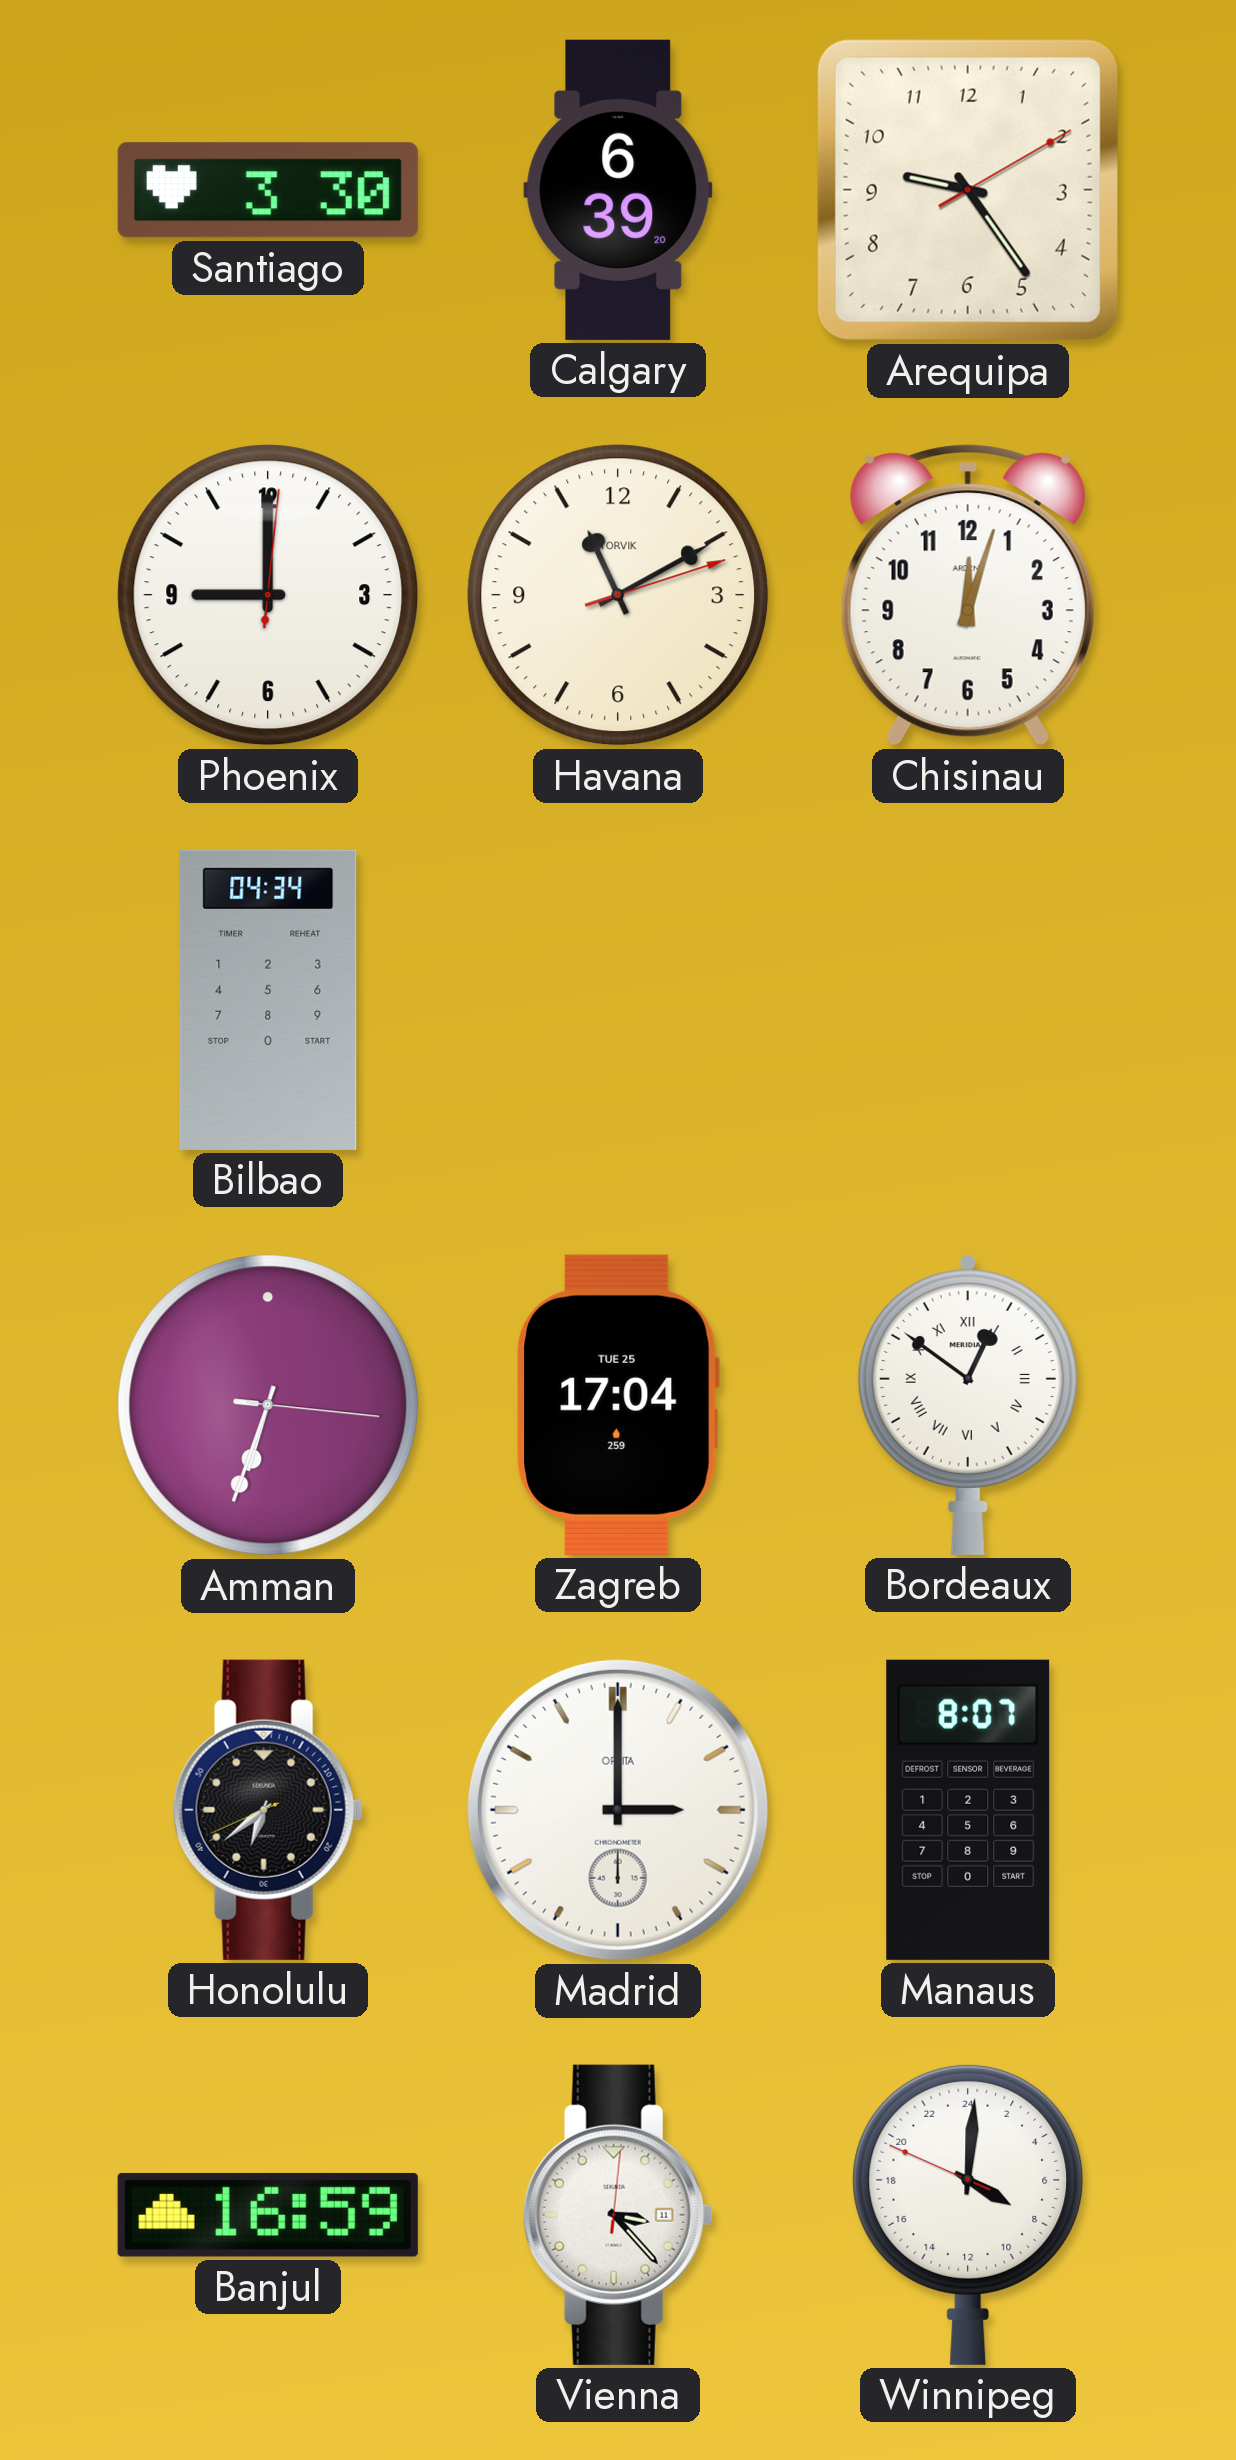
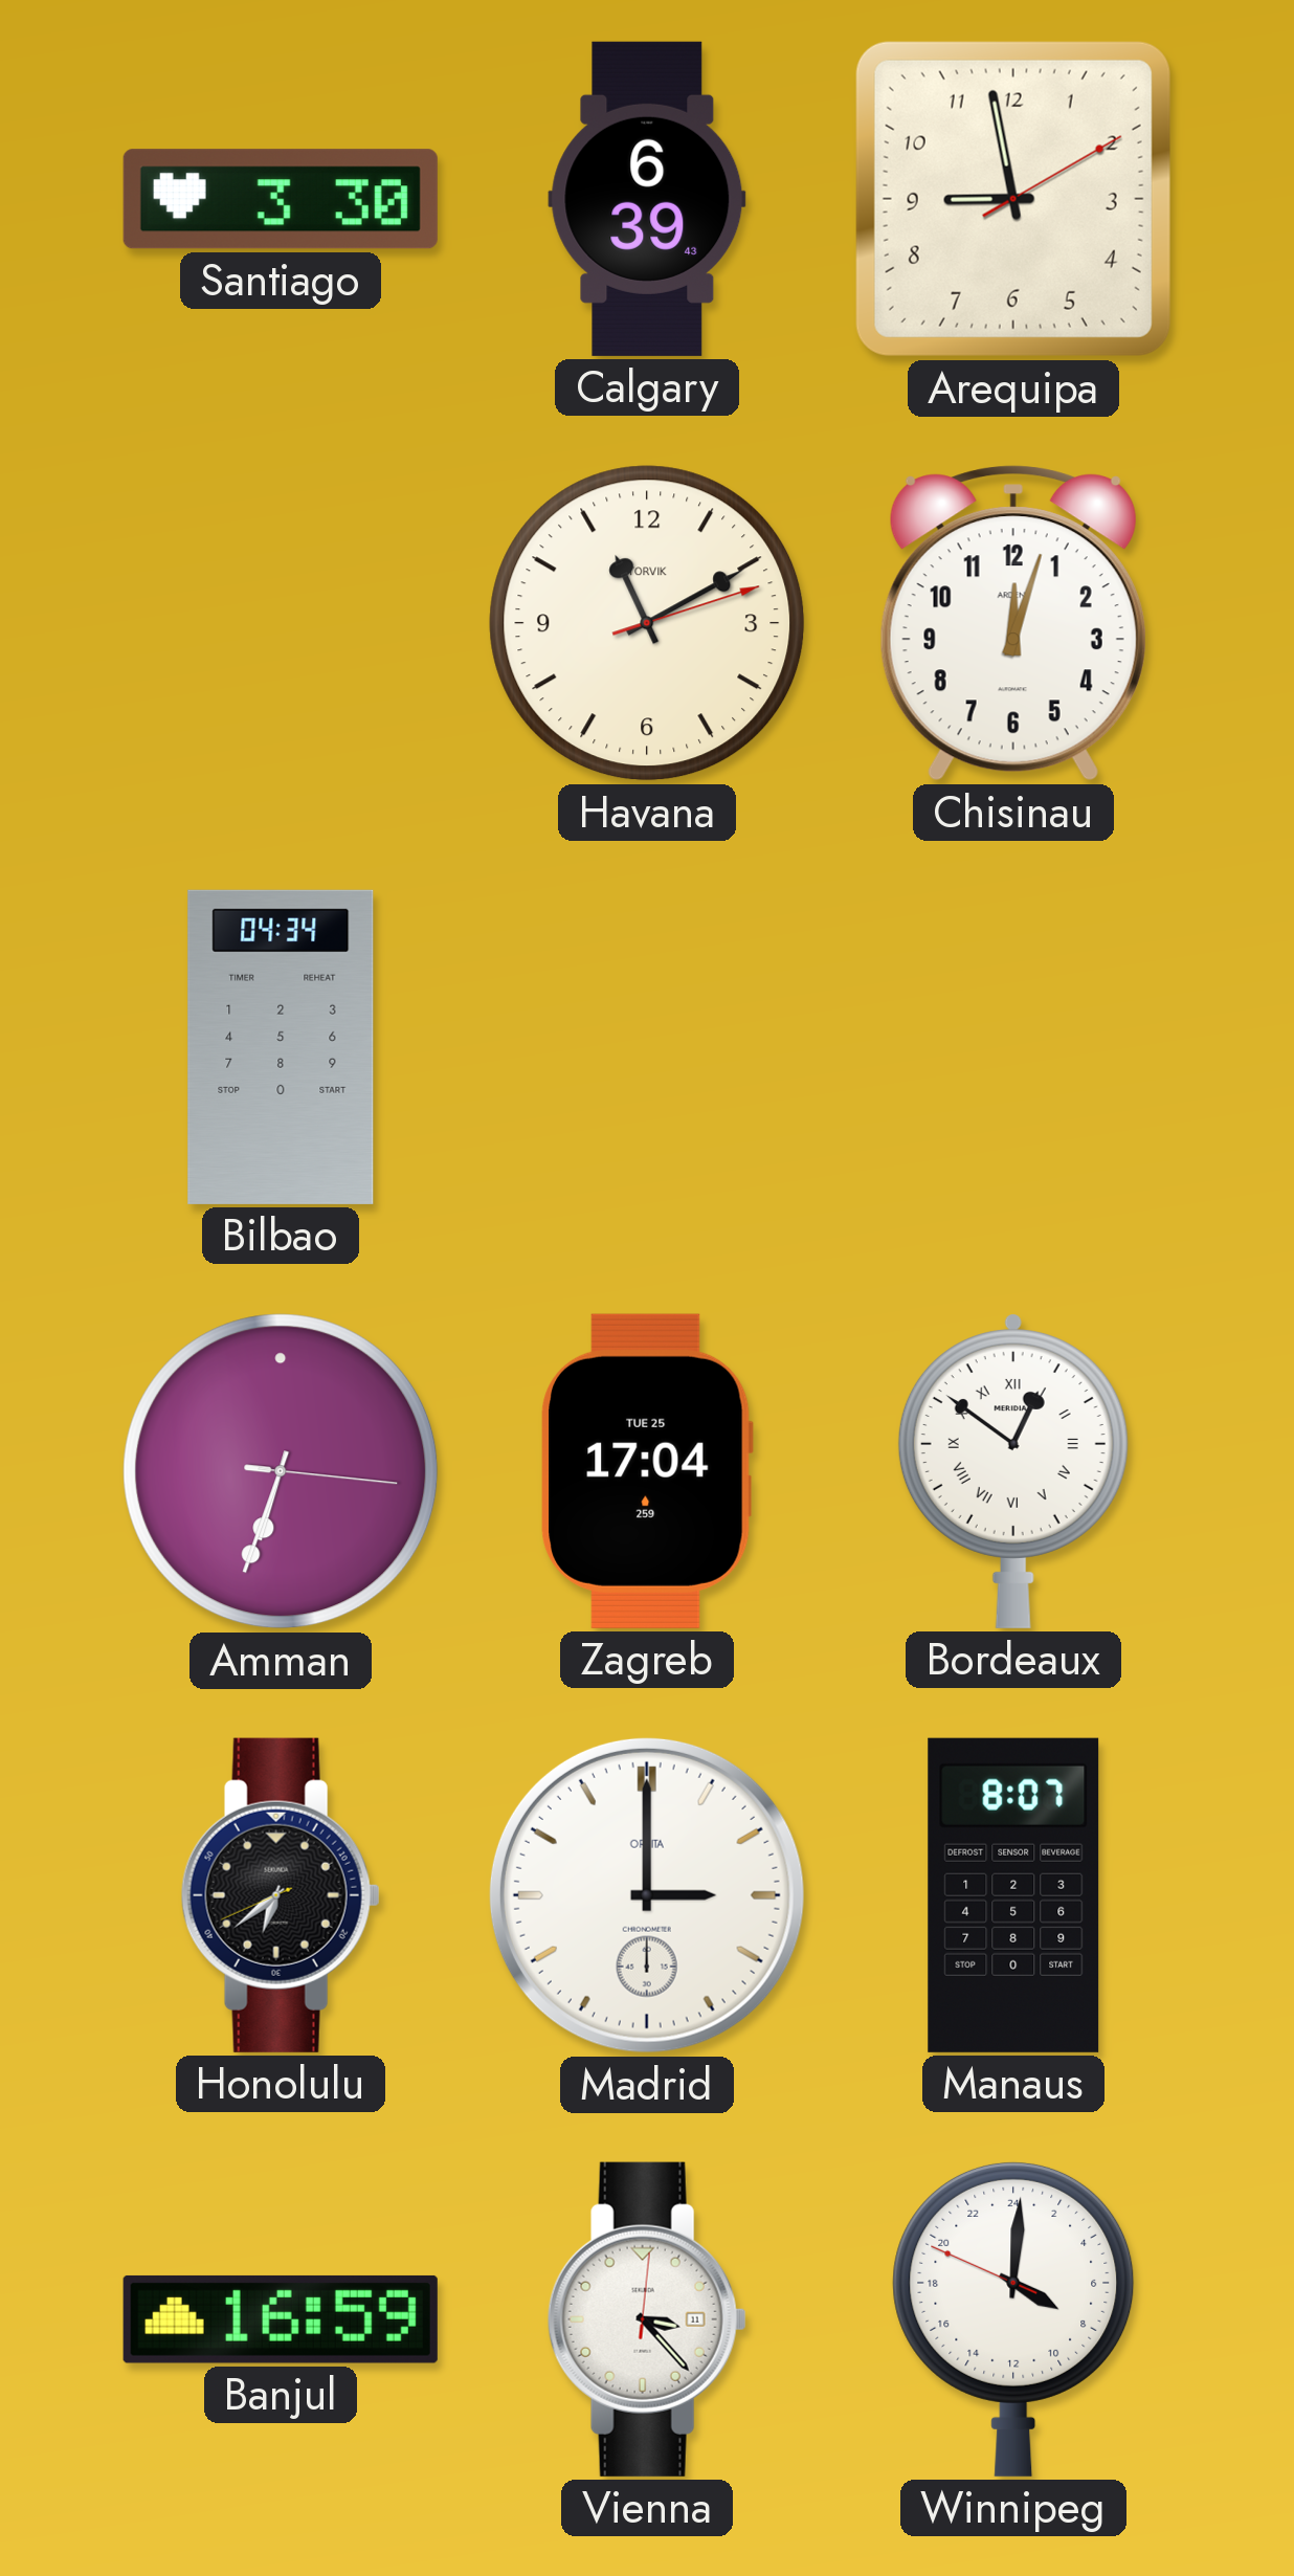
Calgary: 6:39:20 -> 6:39:43
Arequipa: 9:24 -> 8:58
Phoenix: 9:00 -> none
